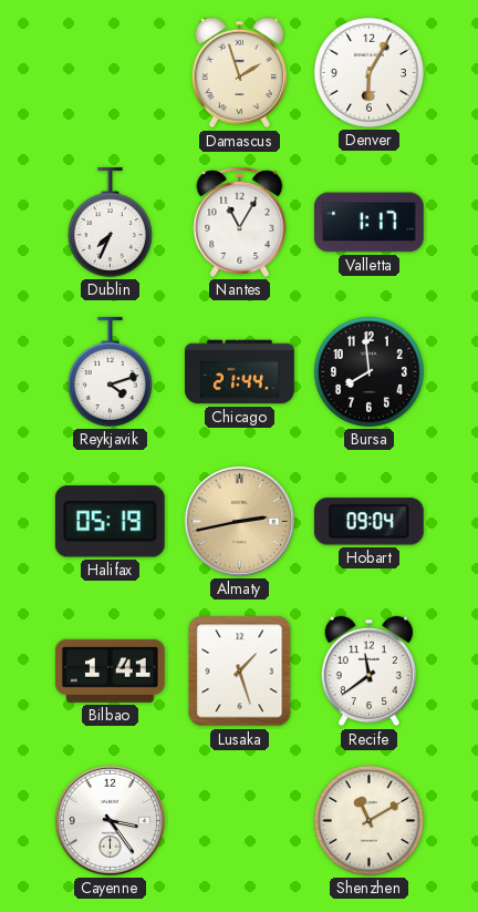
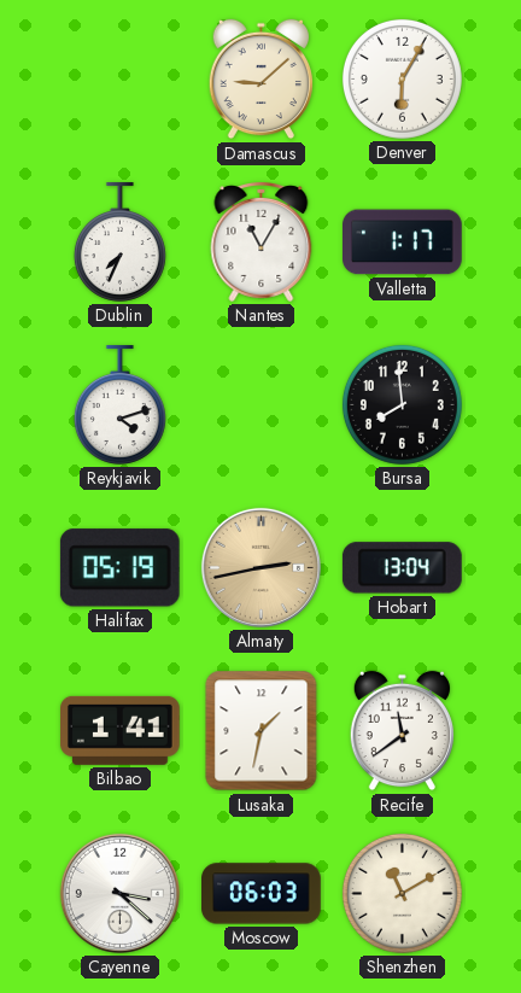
Damascus: 1:57 -> 9:08
Chicago: 21:44 -> none
Hobart: 09:04 -> 13:04
Lusaka: 1:27 -> 1:32
Cayenne: 3:24 -> 3:22
Moscow: none -> 06:03
